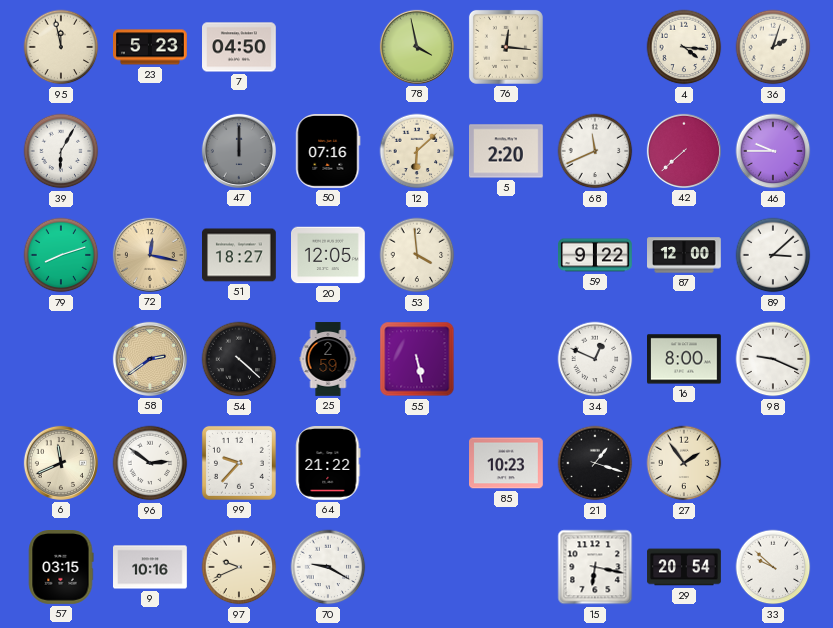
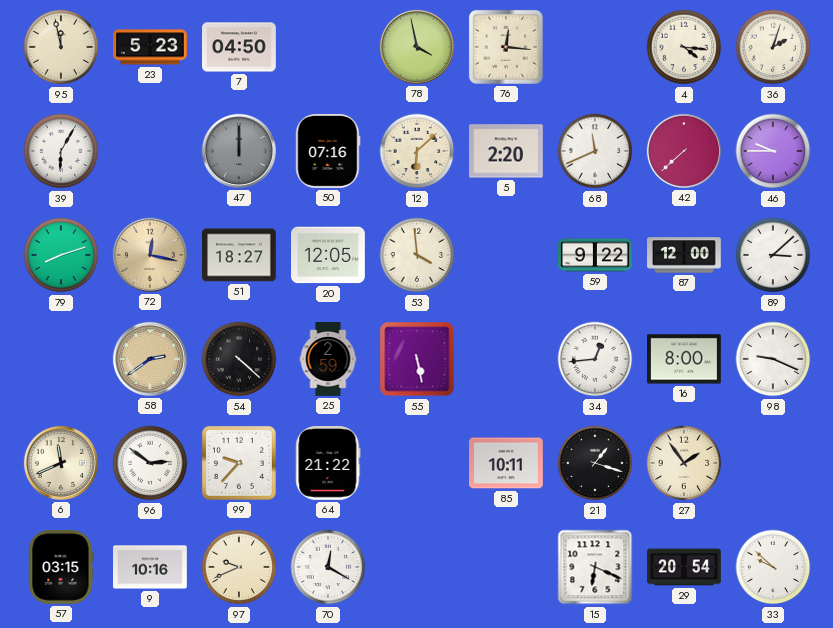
34: 12:49 -> 12:44
85: 10:23 -> 10:11
70: 9:20 -> 12:20
15: 6:17 -> 6:19
